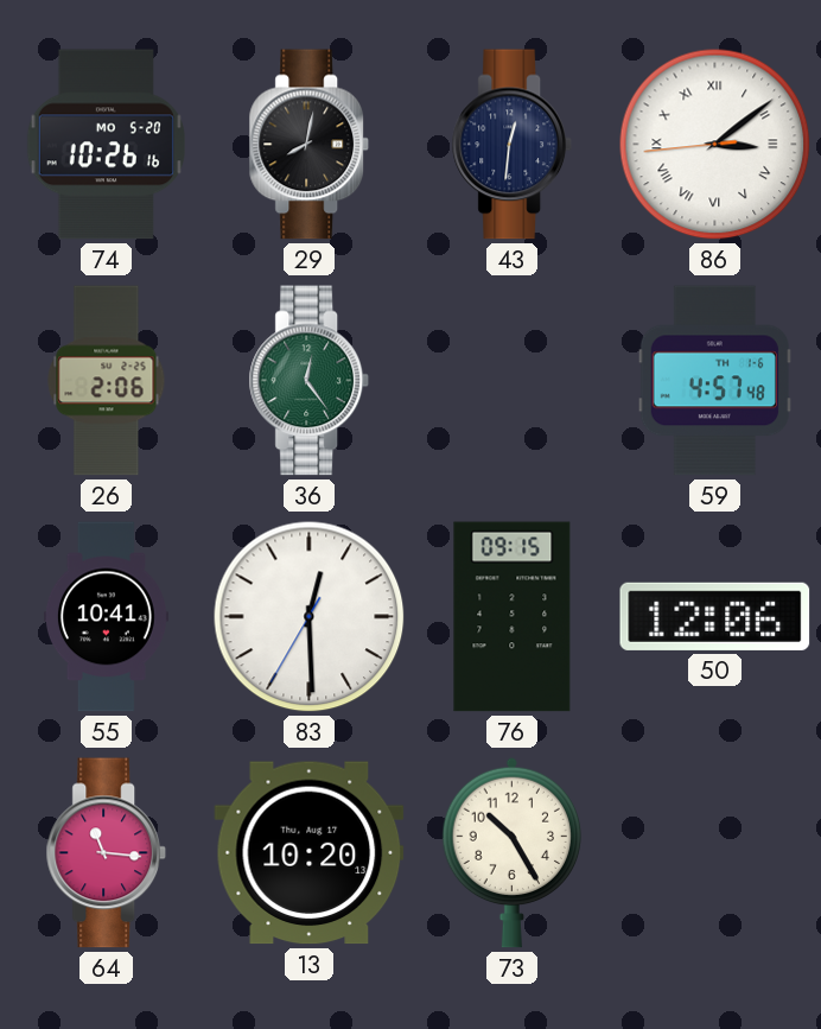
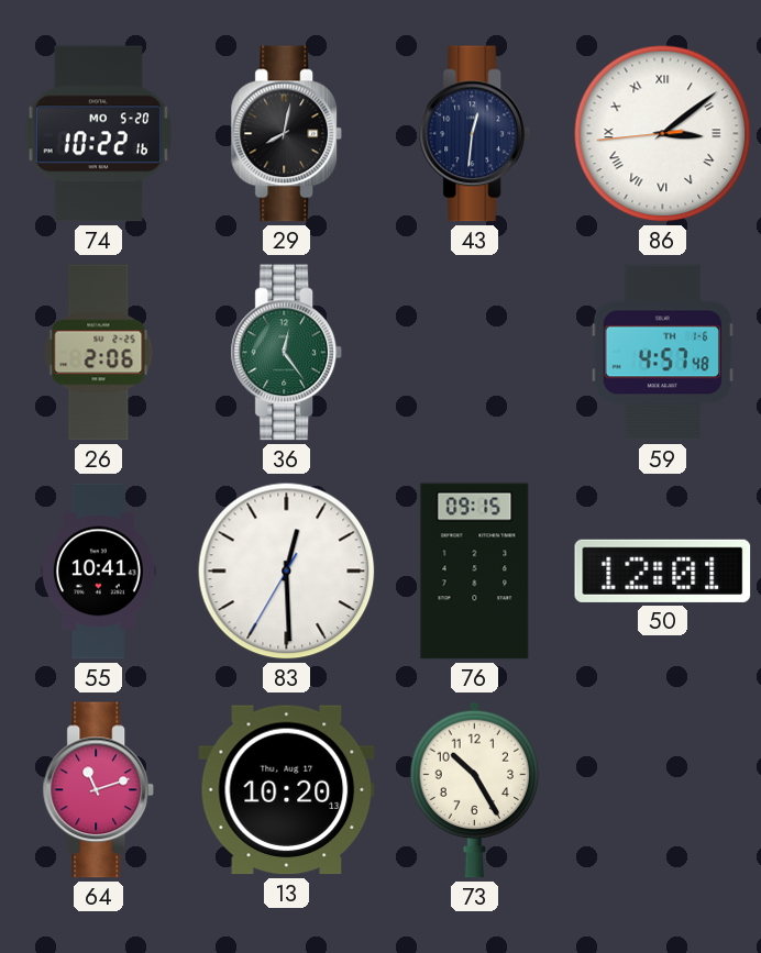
74: 10:26 -> 10:22
50: 12:06 -> 12:01
64: 11:16 -> 11:12
